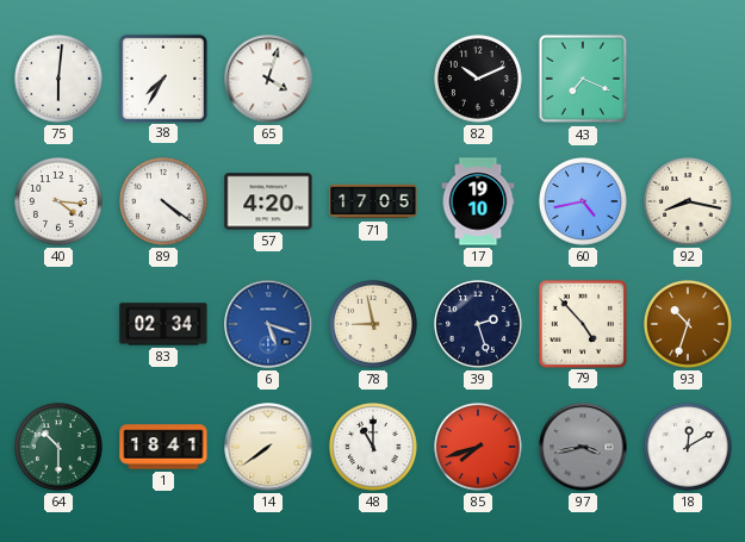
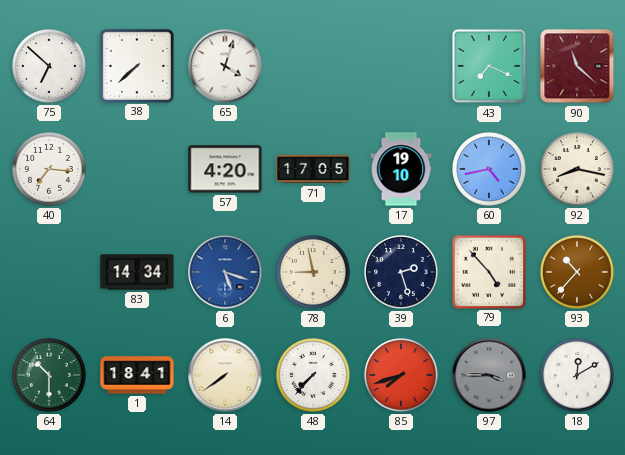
75: 6:01 -> 6:52
38: 7:35 -> 7:38
82: 10:11 -> none
90: none -> 11:22
40: 4:16 -> 7:16
89: 4:21 -> none
83: 02:34 -> 14:34
93: 10:33 -> 10:37
48: 11:00 -> 7:37
97: 3:43 -> 3:45
